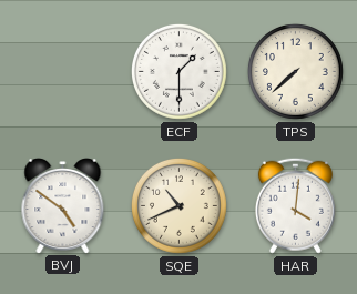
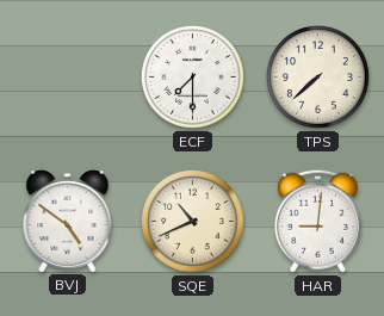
ECF: 1:30 -> 7:30
HAR: 4:01 -> 9:01
